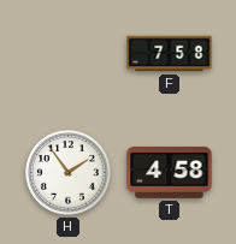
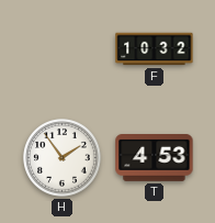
F: 7:58 -> 10:32
T: 4:58 -> 4:53
